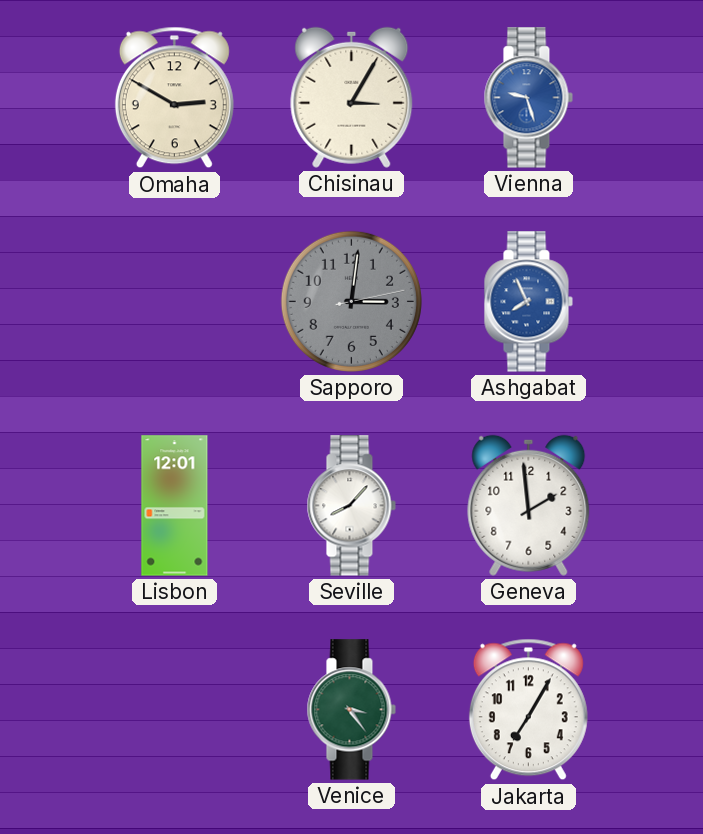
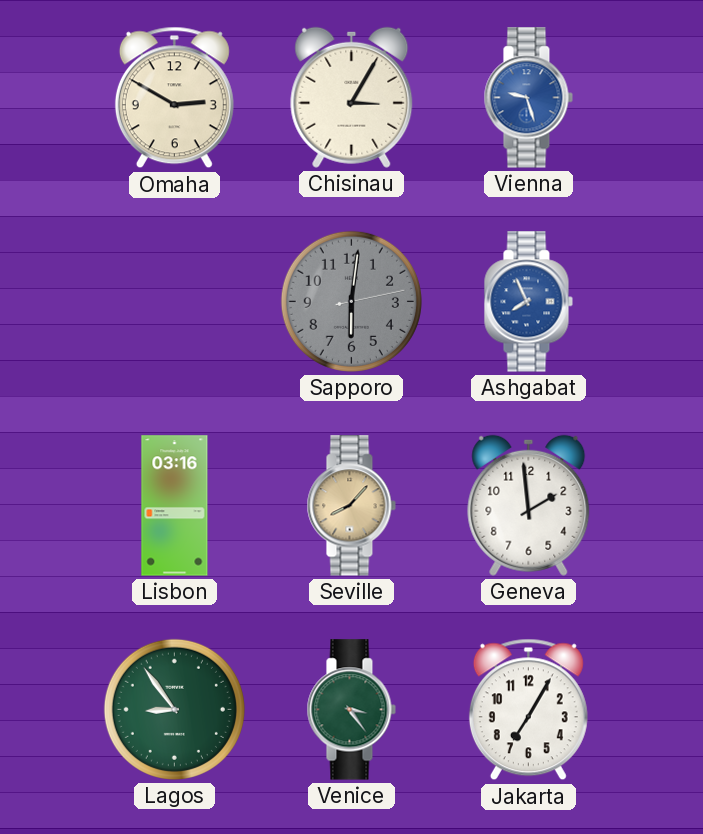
Sapporo: 3:01 -> 6:01
Lisbon: 12:01 -> 03:16
Seville dial: white -> champagne
Lagos: none -> 8:54
